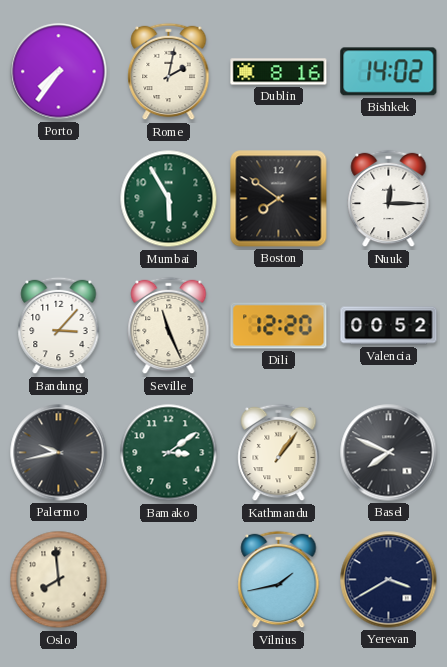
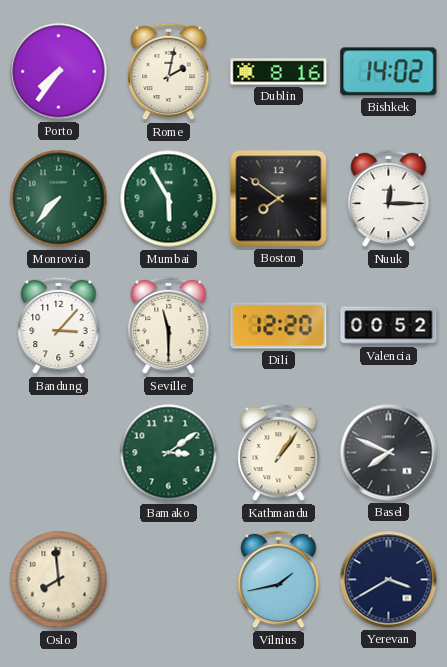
Monrovia: none -> 7:37
Seville: 11:26 -> 11:30
Palermo: 9:43 -> none
